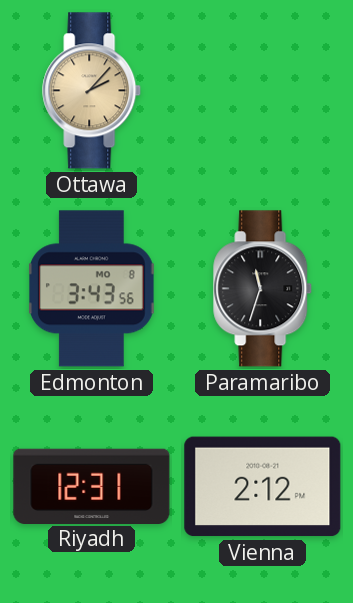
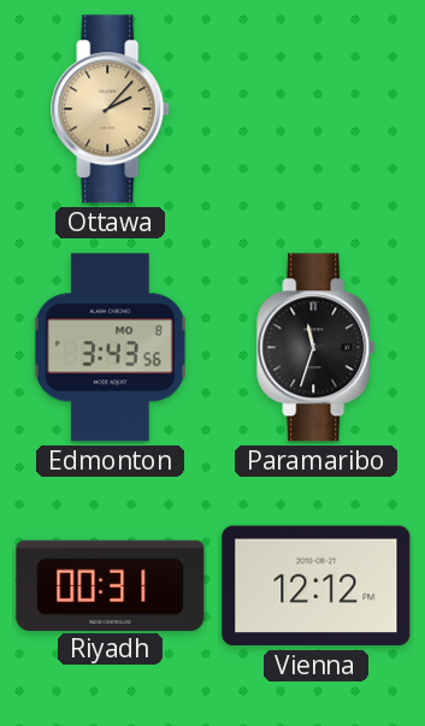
Riyadh: 12:31 -> 00:31
Vienna: 2:12 -> 12:12
